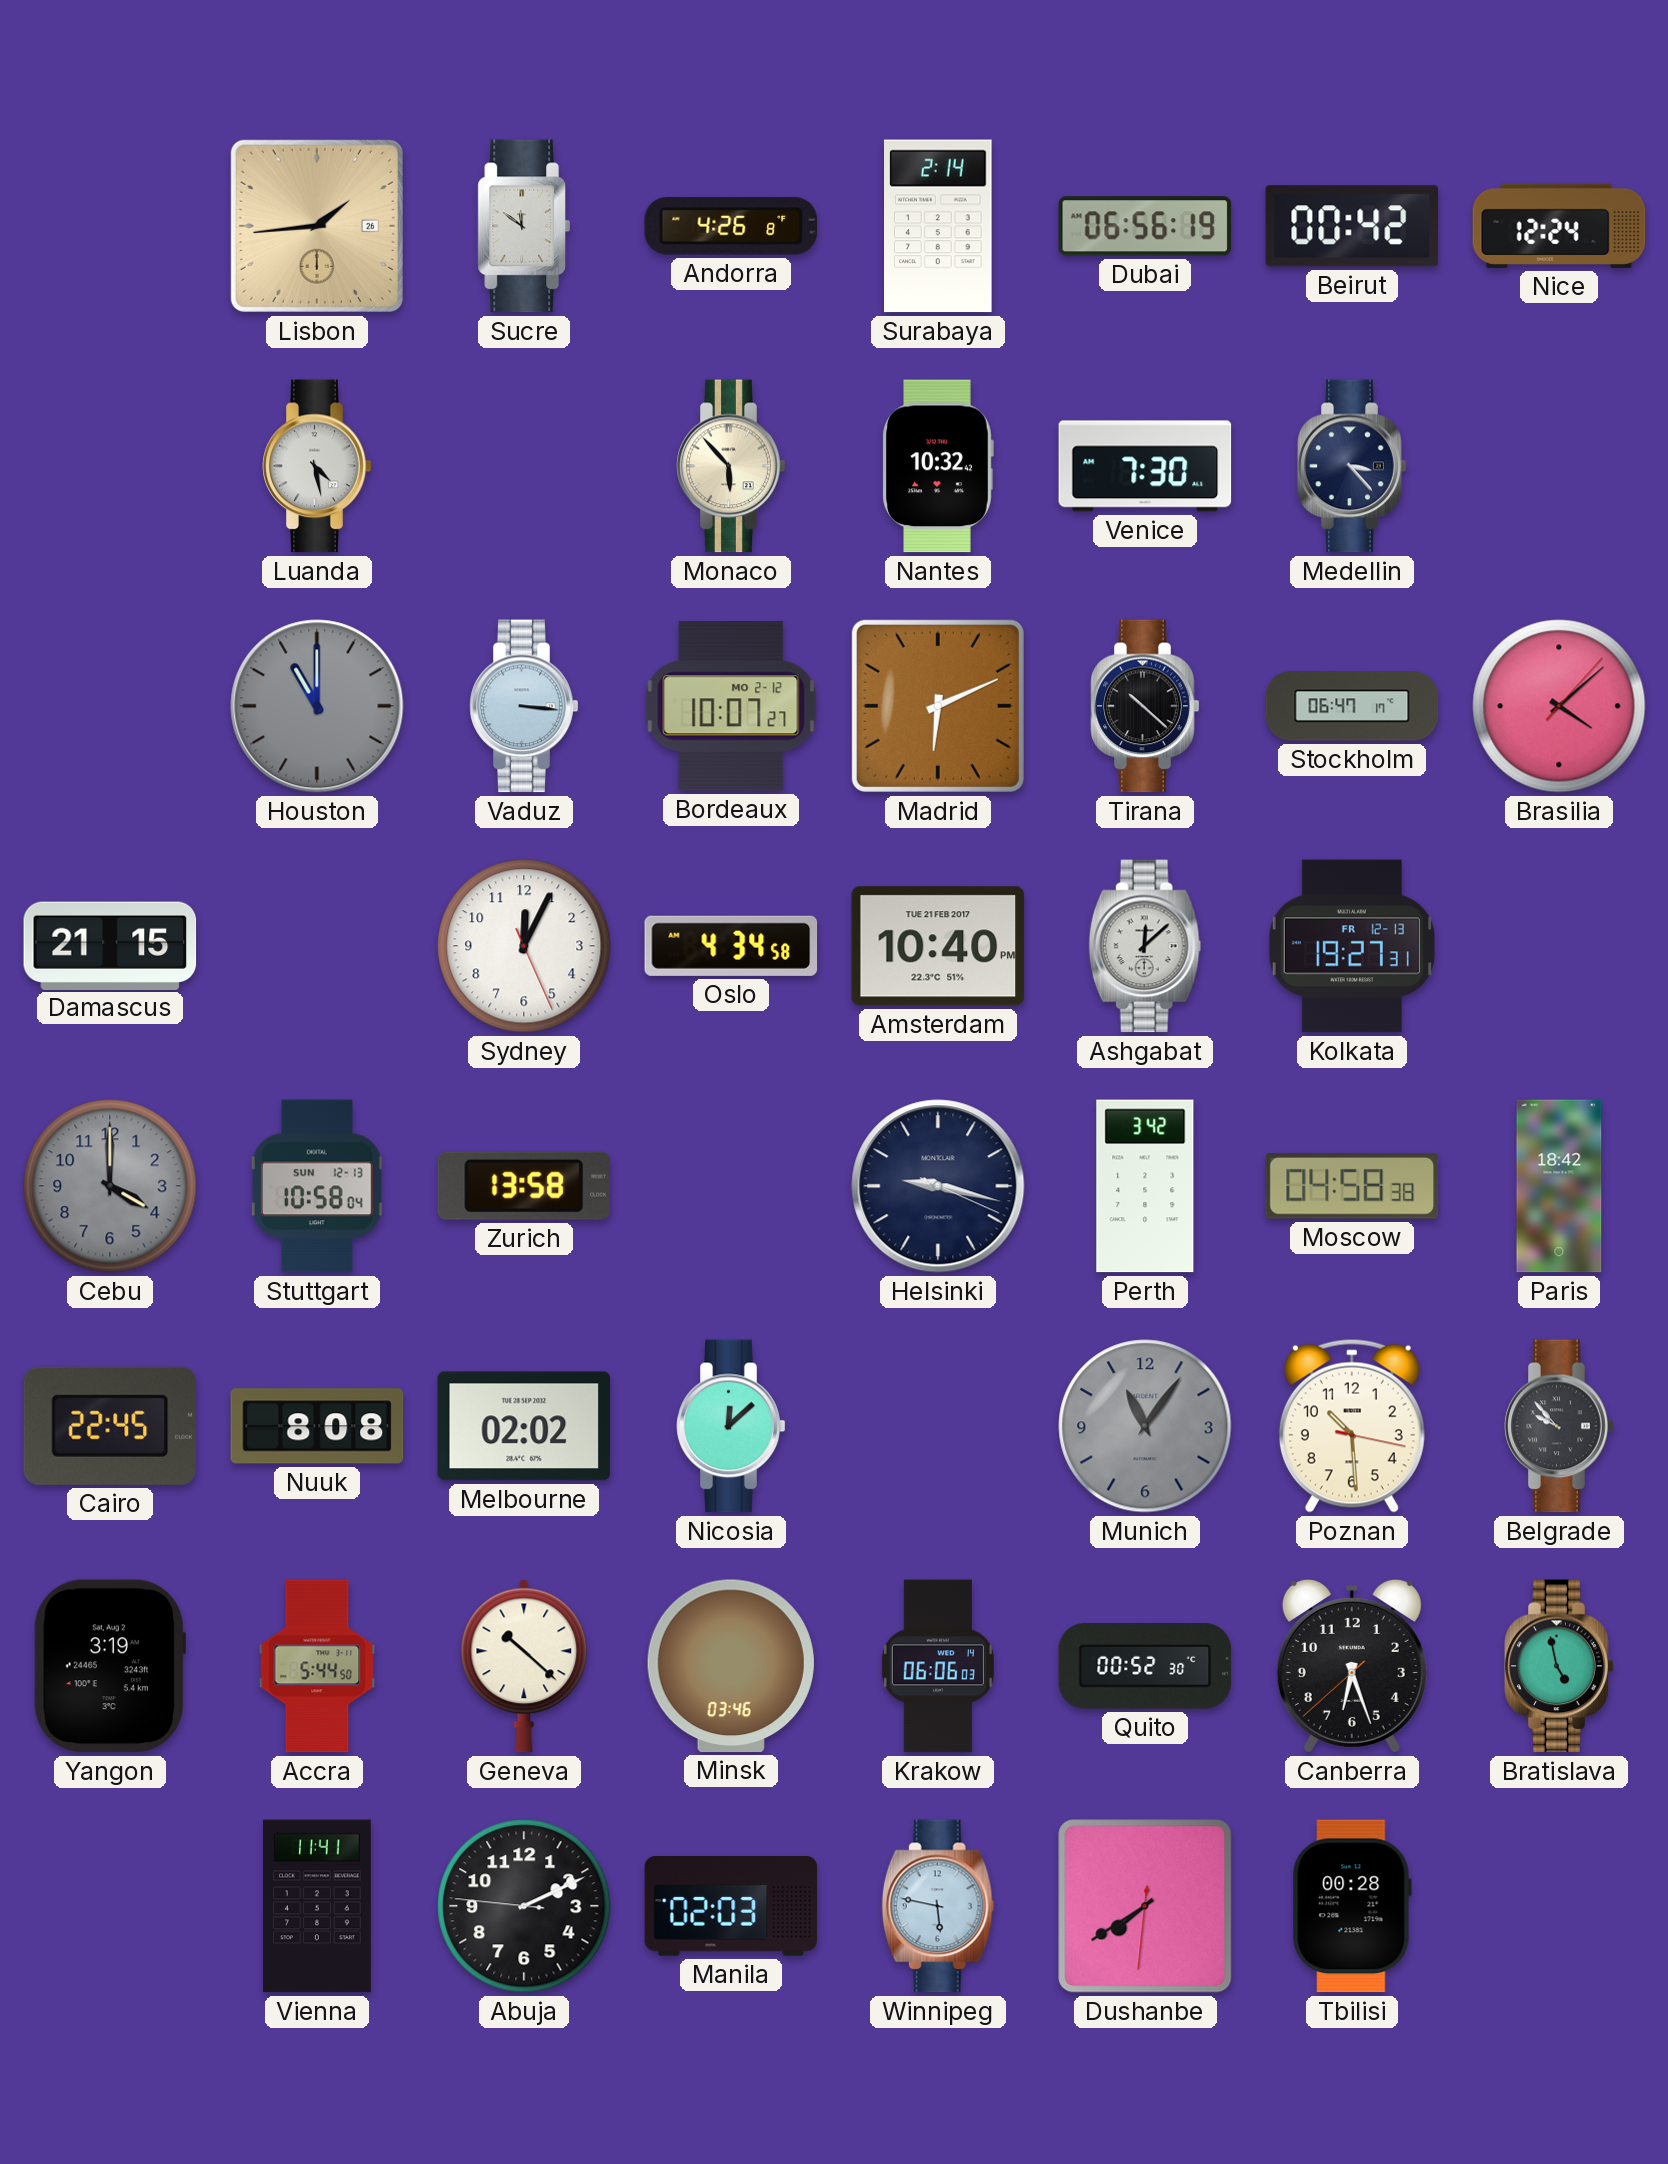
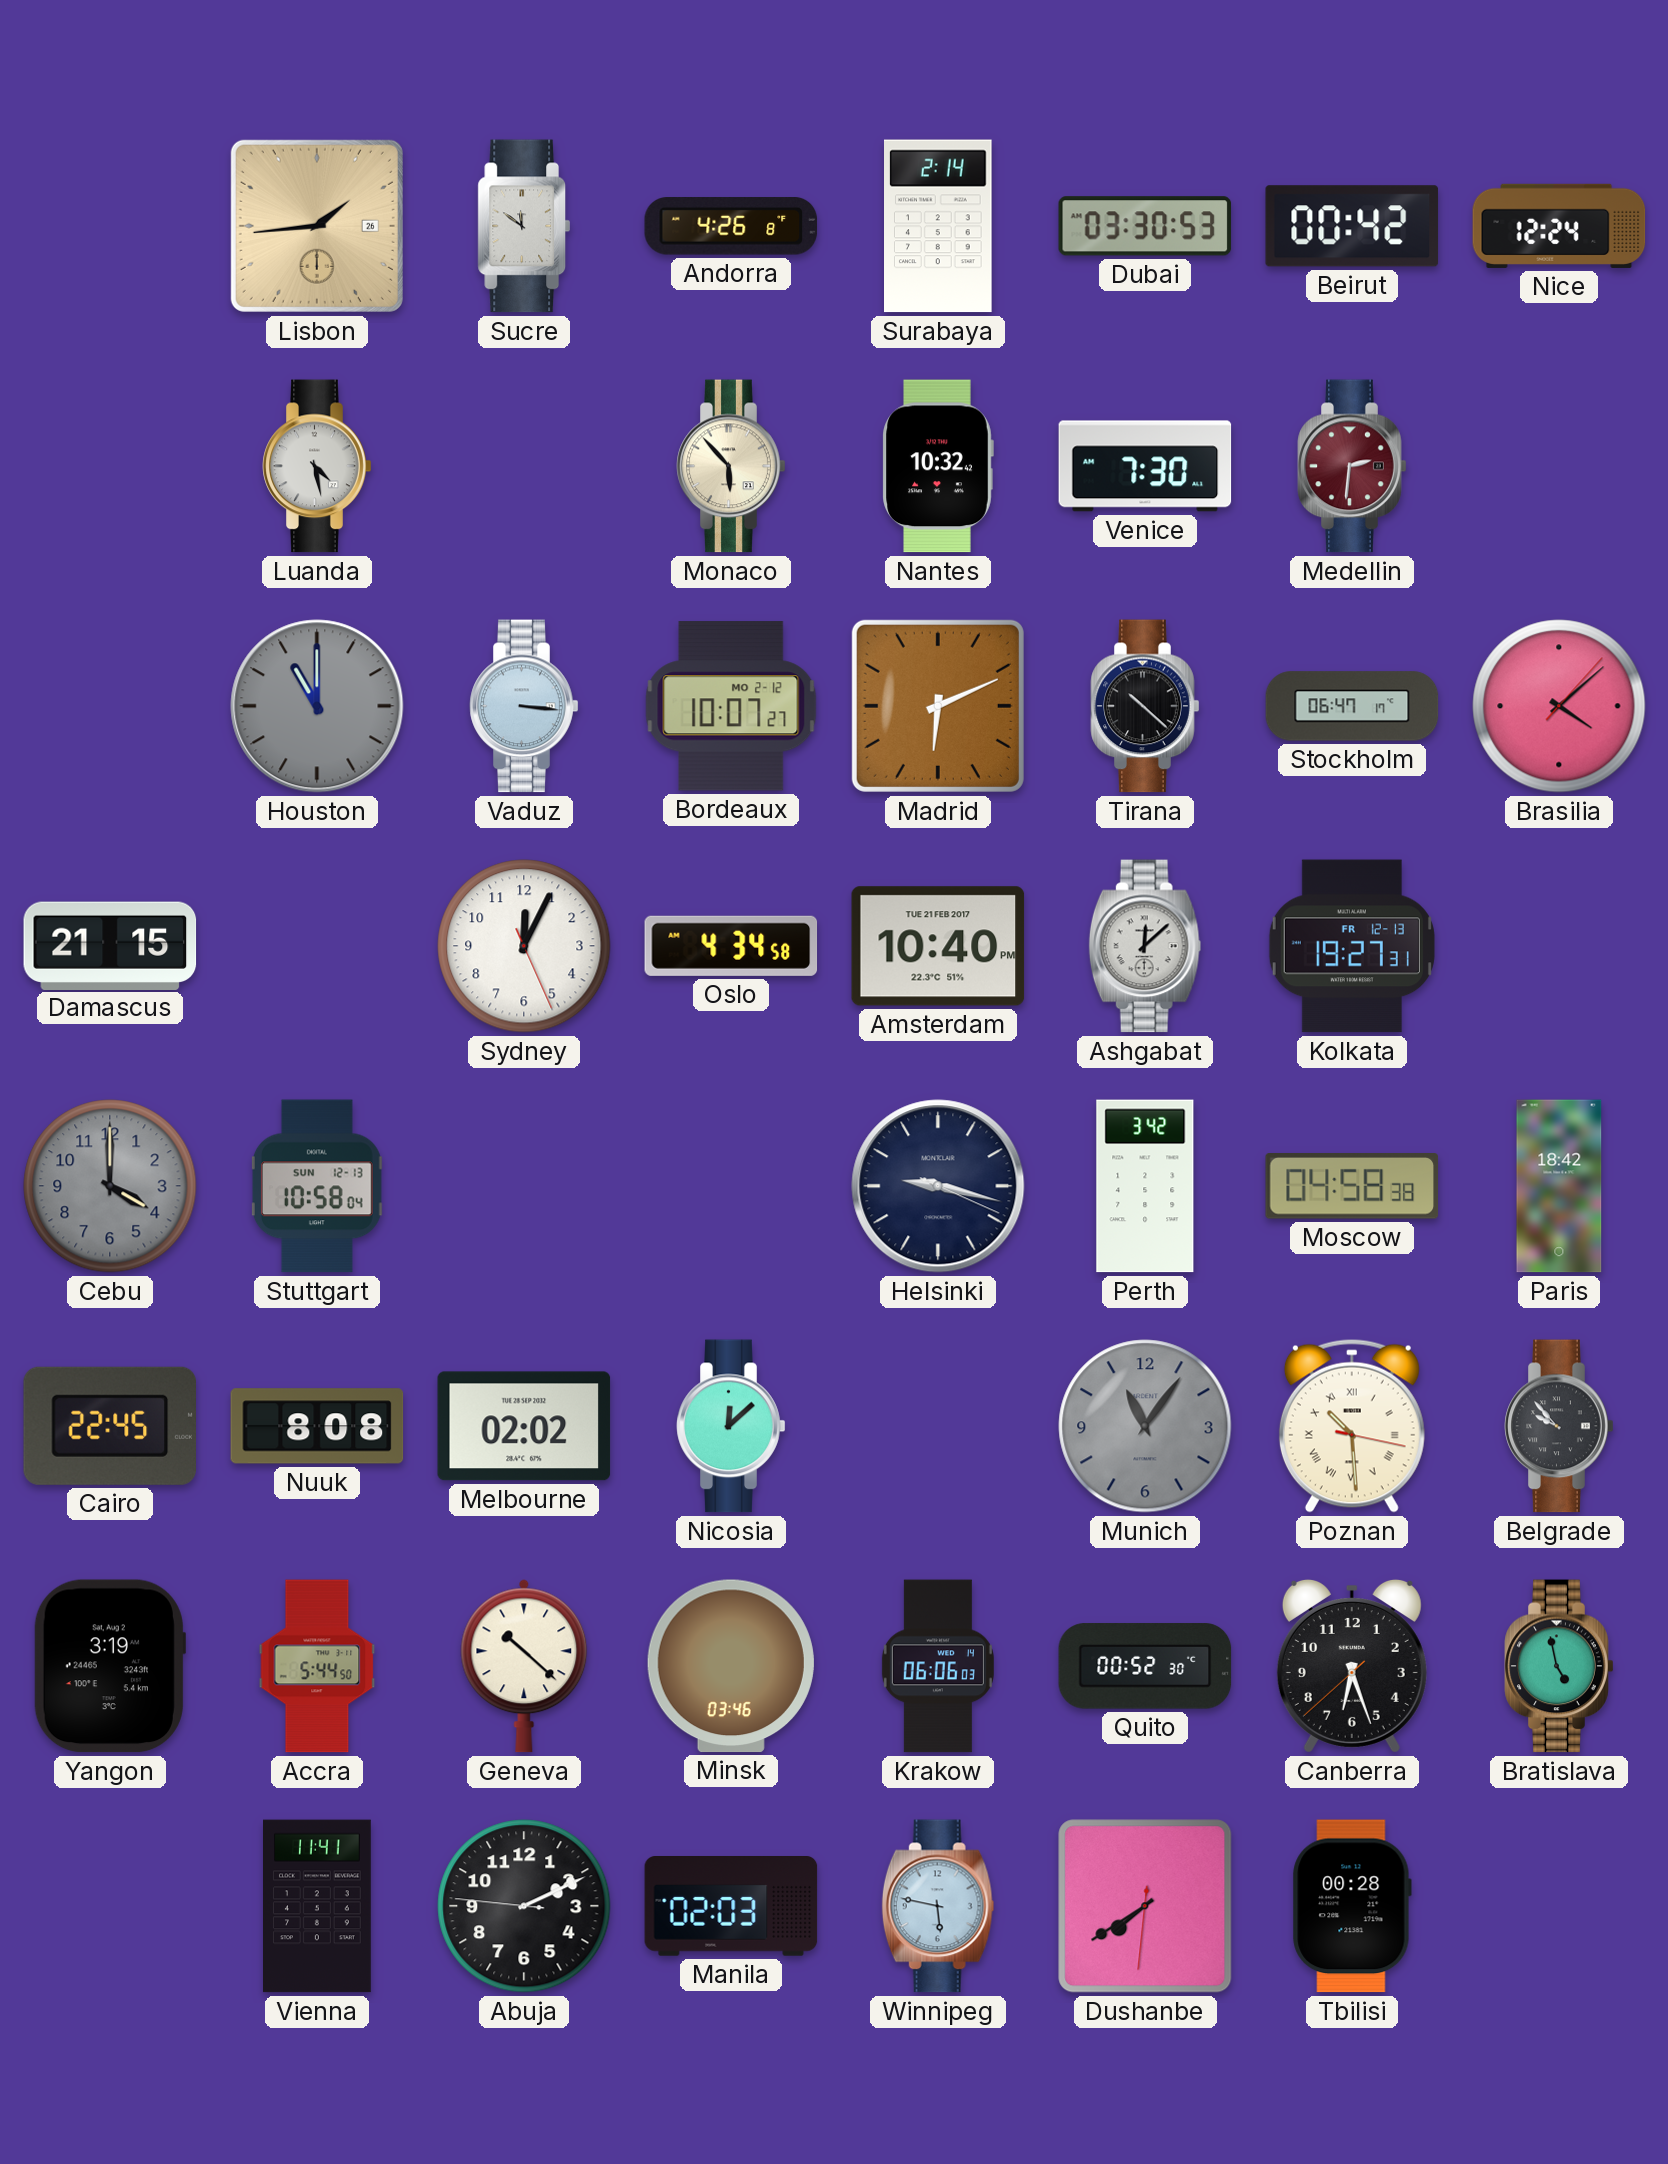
Dubai: 06:56 -> 03:30
Medellin: 3:23 -> 2:31
Medellin dial: navy -> burgundy
Zurich: 13:58 -> none
Poznan numerals: Arabic -> Roman
